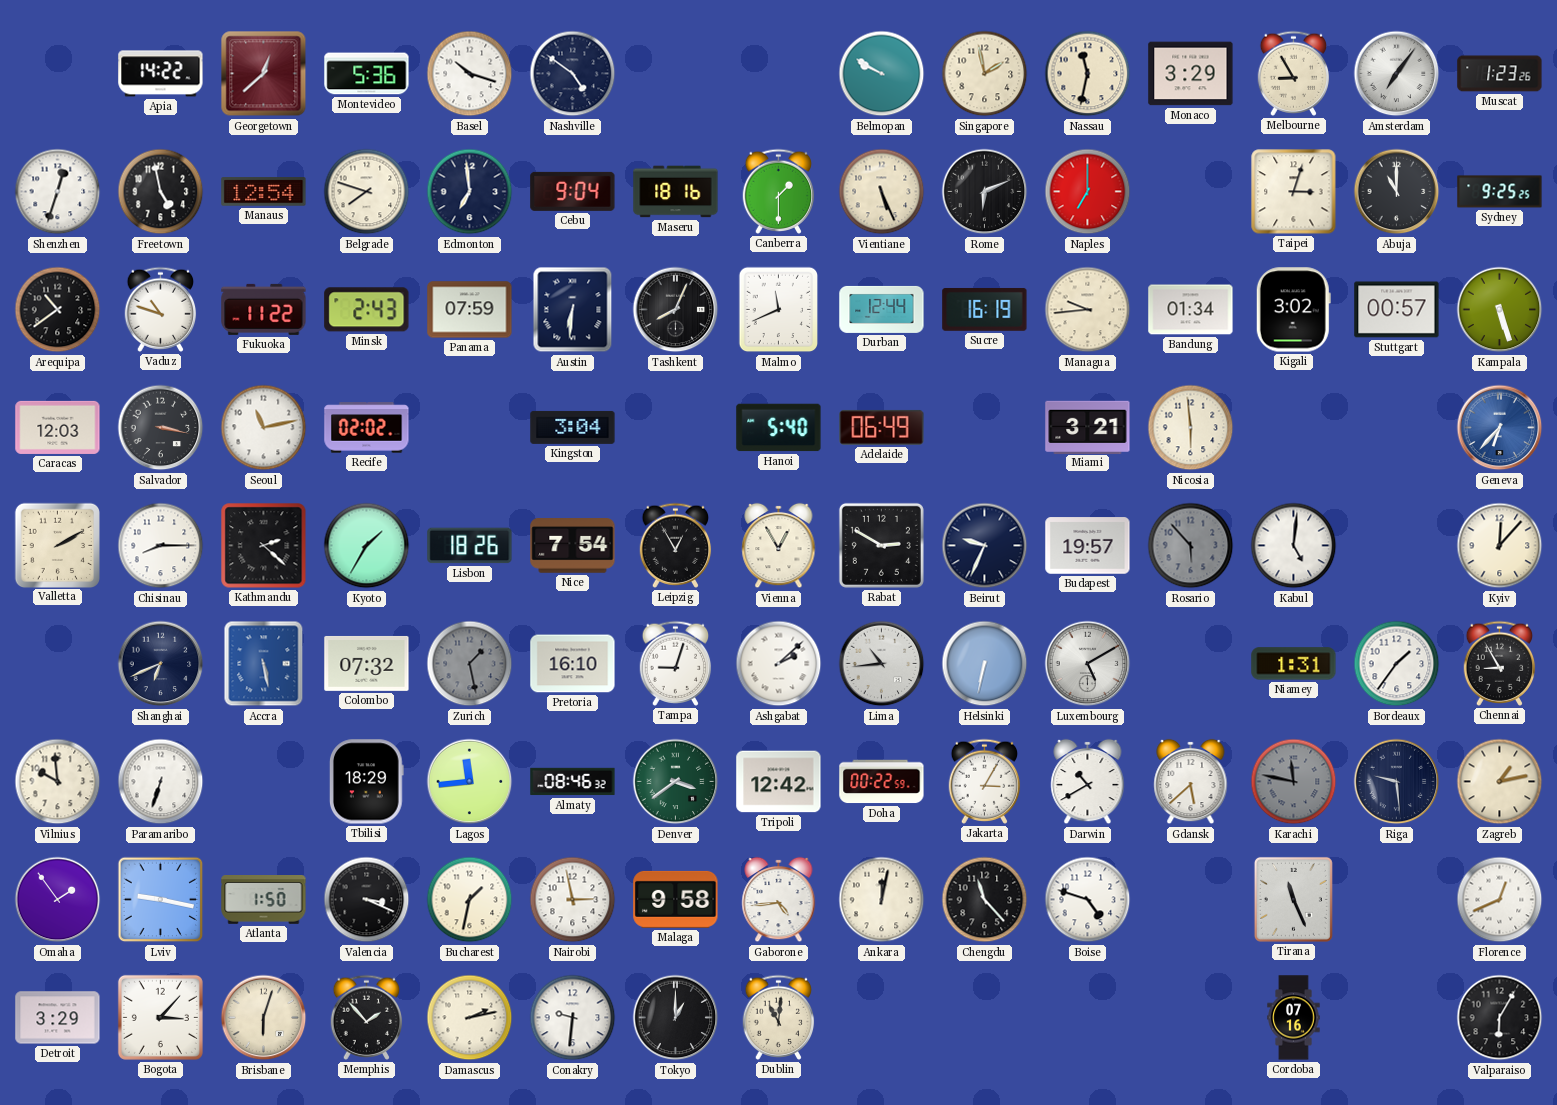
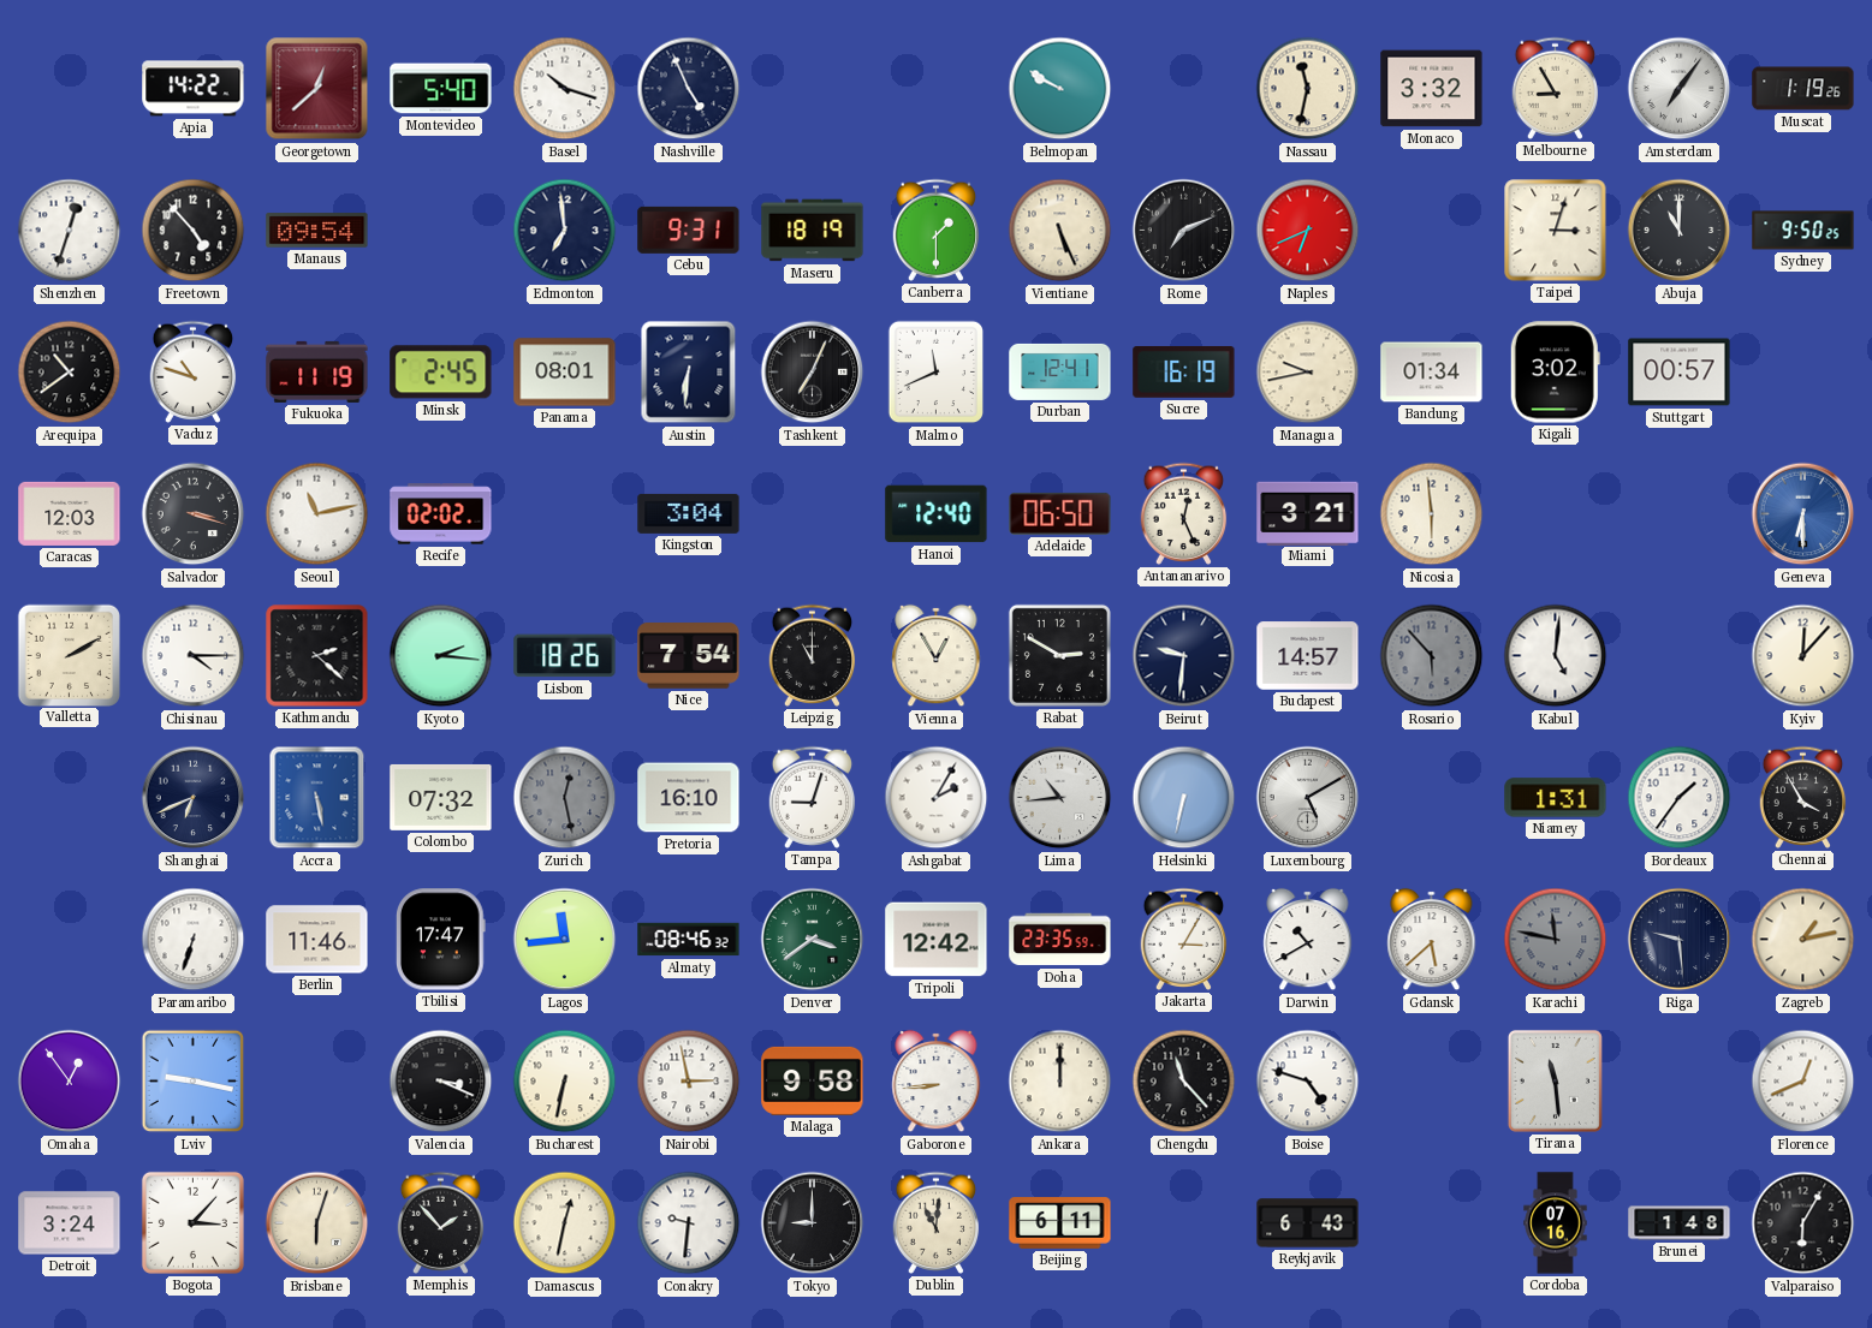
Montevideo: 5:36 -> 5:40
Nashville: 4:51 -> 4:56
Singapore: 1:58 -> none
Monaco: 3:29 -> 3:32
Muscat: 1:23 -> 1:19
Freetown: 4:58 -> 4:53
Manaus: 12:54 -> 09:54
Belgrade: 7:48 -> none
Cebu: 9:04 -> 9:31
Maseru: 18:16 -> 18:19
Rome: 6:11 -> 7:11
Naples: 7:00 -> 6:41
Sydney: 9:25 -> 9:50
Fukuoka: 11:22 -> 11:19
Minsk: 2:43 -> 2:45
Panama: 07:59 -> 08:01
Tashkent: 8:04 -> 7:04
Durban: 12:44 -> 12:41
Managua: 9:44 -> 9:43
Kampala: 5:27 -> none
Salvador: 3:17 -> 3:18
Hanoi: 5:40 -> 12:40
Adelaide: 06:49 -> 06:50
Antananarivo: none -> 12:26
Geneva: 6:37 -> 6:30
Chisinau: 8:15 -> 4:15
Kyoto: 1:35 -> 2:16
Leipzig: 12:55 -> 11:00
Beirut: 9:34 -> 9:31
Budapest: 19:57 -> 14:57
Zurich: 1:28 -> 12:28
Ashgabat: 2:08 -> 2:05
Chennai: 8:55 -> 3:55
Vilnius: 9:59 -> none
Berlin: none -> 11:46
Tbilisi: 18:29 -> 17:47
Doha: 00:22 -> 23:35
Omaha: 1:54 -> 12:54
Atlanta: 1:50 -> none
Bucharest: 1:32 -> 6:32
Gaborone: 4:44 -> 8:44
Ankara: 12:02 -> 12:00
Tirana: 11:26 -> 11:29
Detroit: 3:29 -> 3:24
Damascus: 2:13 -> 12:32
Tokyo: 1:00 -> 9:00
Beijing: none -> 6:11
Reykjavik: none -> 6:43
Brunei: none -> 1:48
